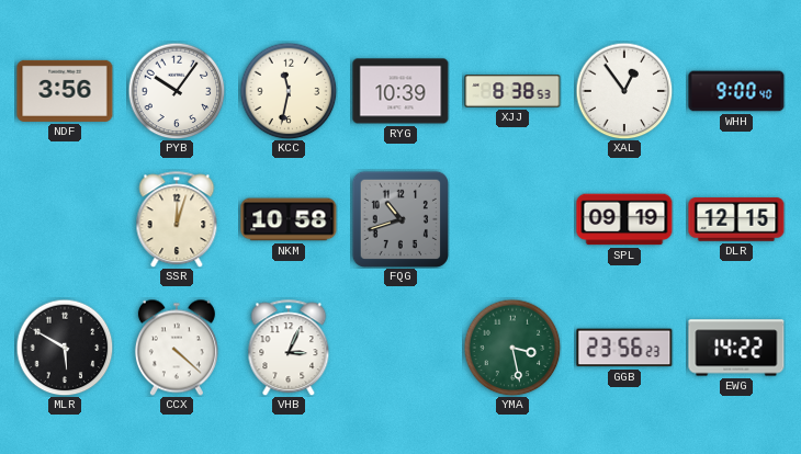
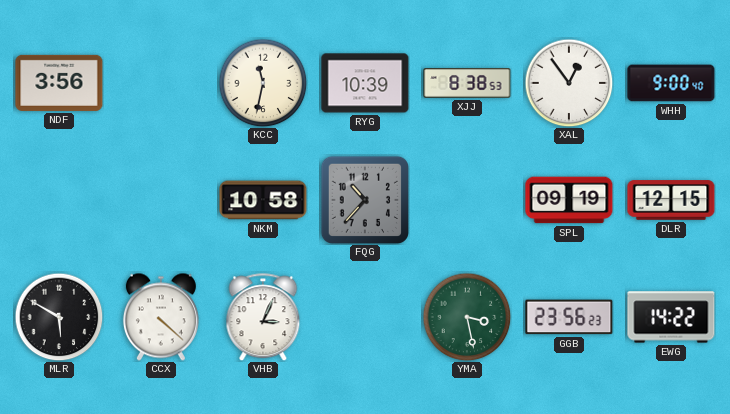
PYB: 10:06 -> none
SSR: 12:03 -> none
FQG: 10:42 -> 10:37
